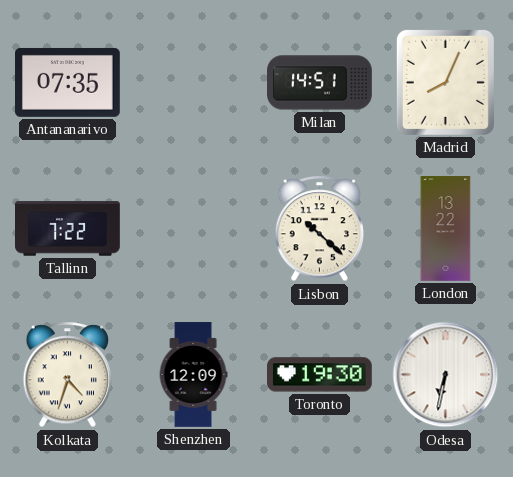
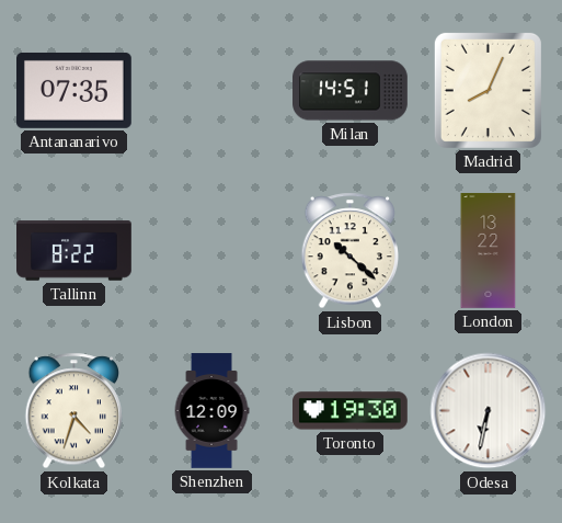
Tallinn: 7:22 -> 8:22
